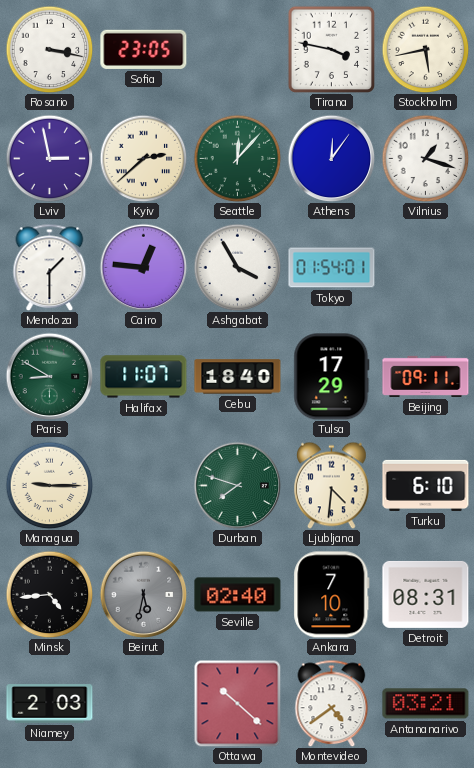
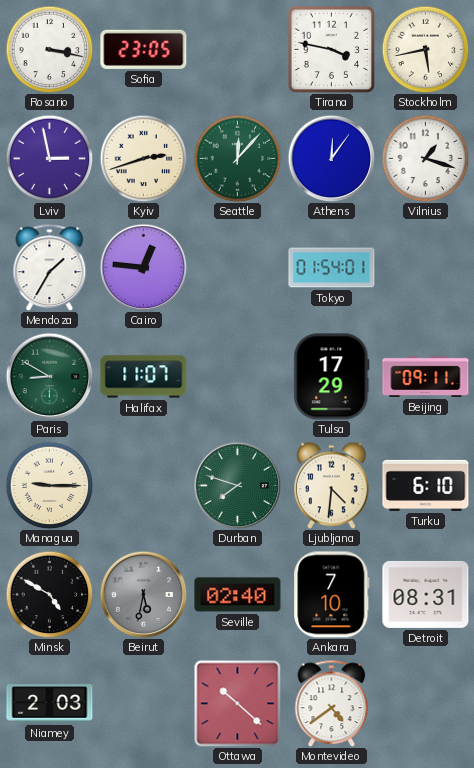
Kyiv: 2:38 -> 2:42
Mendoza: 1:30 -> 1:35
Ashgabat: 3:55 -> none
Cebu: 18:40 -> none
Minsk: 4:44 -> 4:50
Antananarivo: 03:21 -> none
